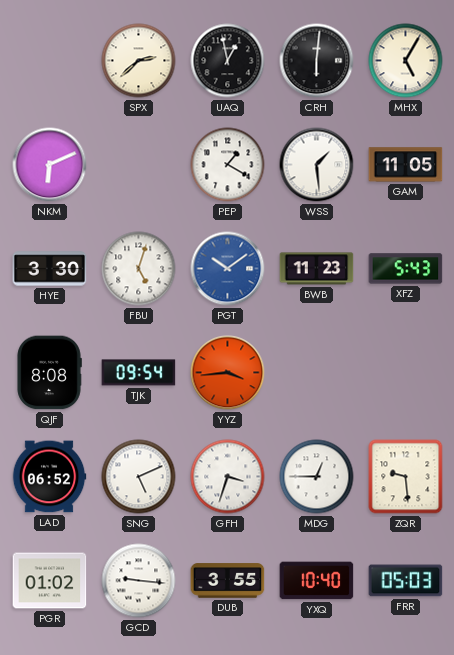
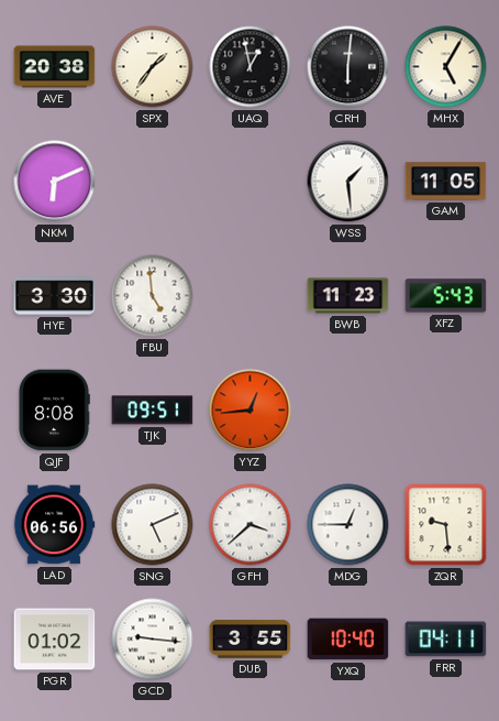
AVE: none -> 20:38
SPX: 2:38 -> 1:36
PEP: 1:20 -> none
FBU: 5:03 -> 4:59
PGT: 10:09 -> none
TJK: 09:54 -> 09:51
YYZ: 3:44 -> 12:44
LAD: 06:52 -> 06:56
GFH: 3:33 -> 3:38
FRR: 05:03 -> 04:11
